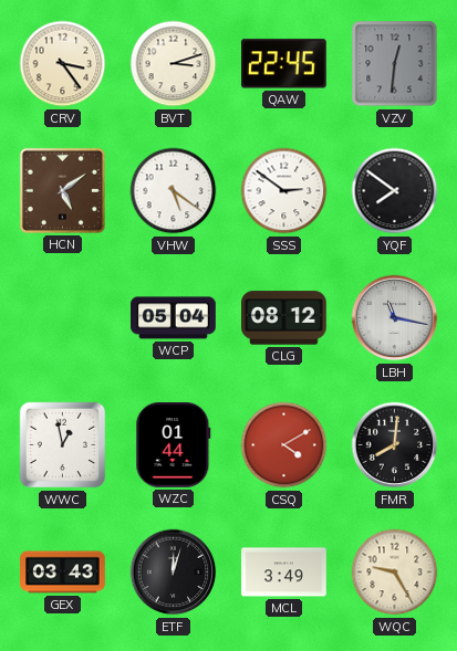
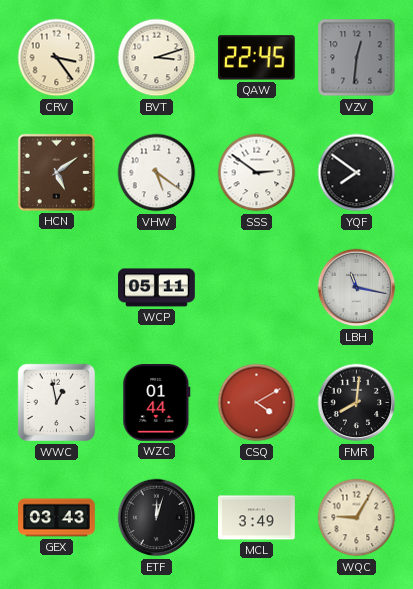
WCP: 05:04 -> 05:11
CLG: 08:12 -> none
WQC: 9:25 -> 9:05
